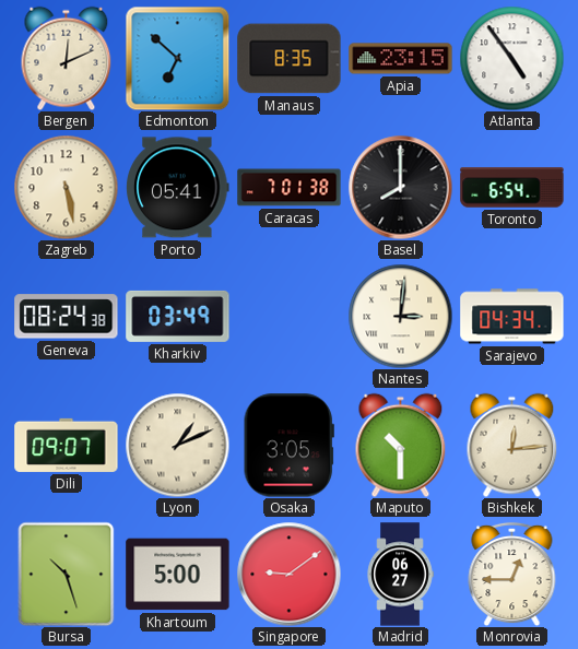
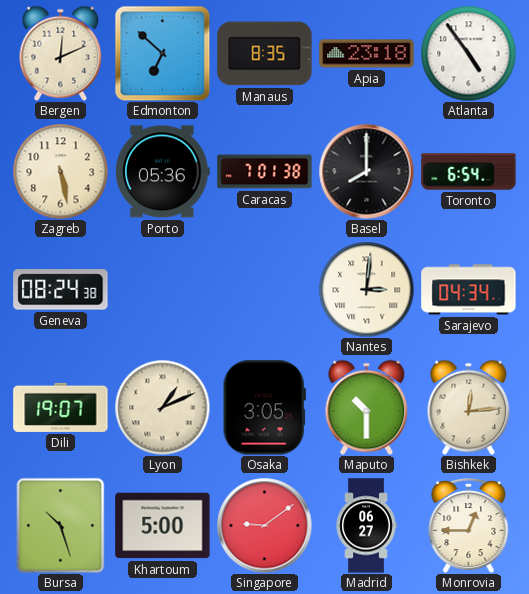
Apia: 23:15 -> 23:18
Porto: 05:41 -> 05:36
Kharkiv: 03:49 -> none
Dili: 09:07 -> 19:07
